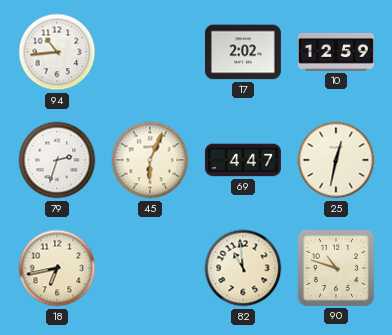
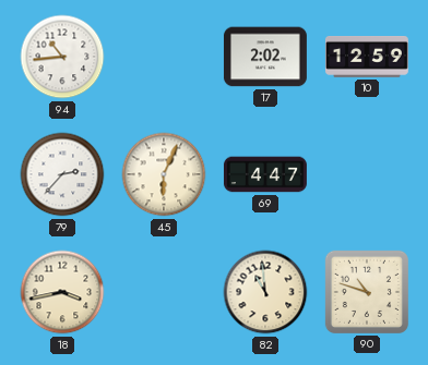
79: 2:33 -> 2:37
25: 12:32 -> none
18: 6:43 -> 3:43
